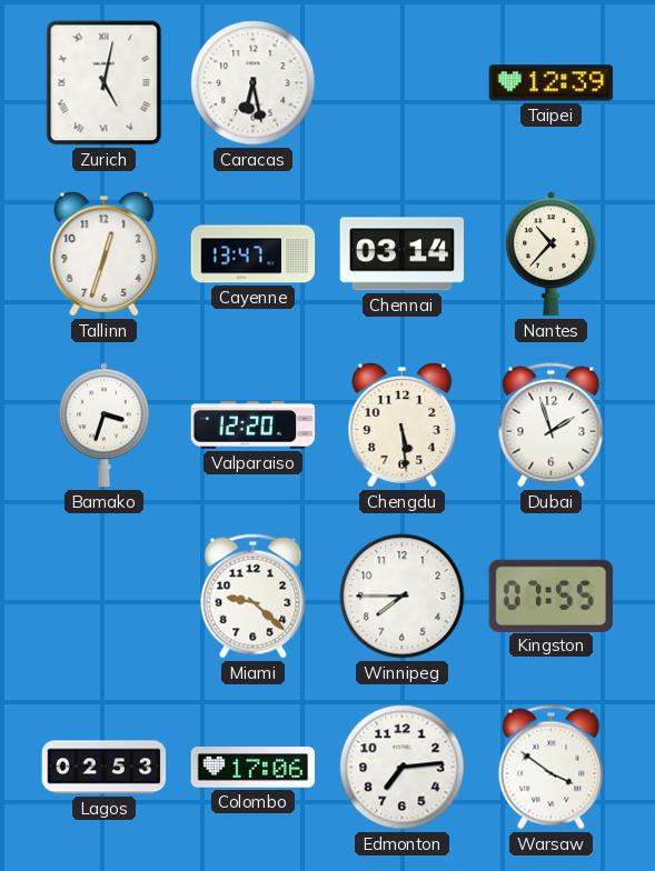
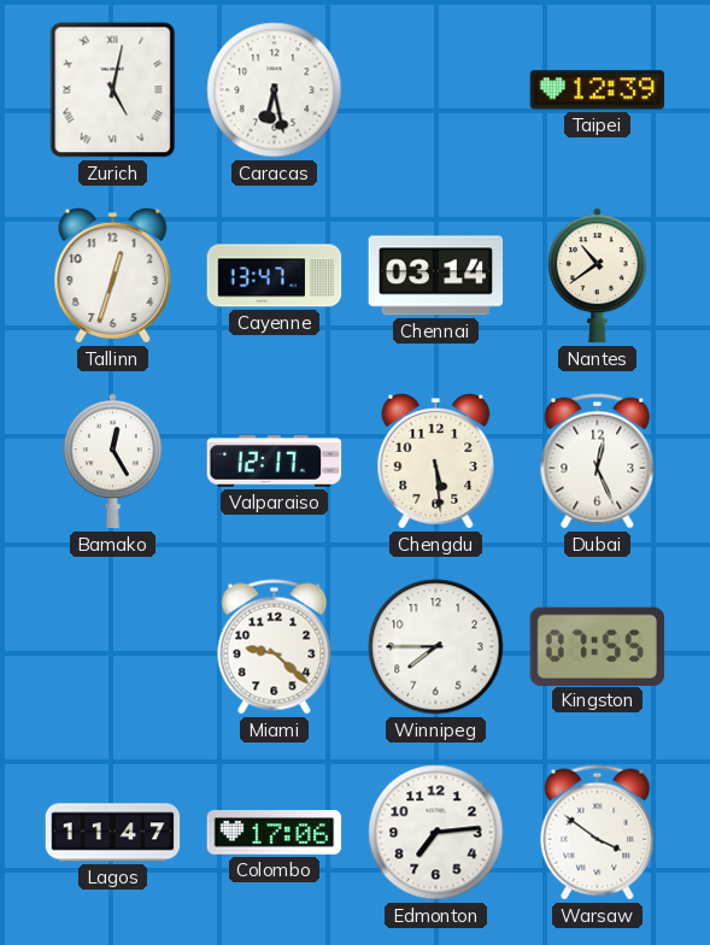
Nantes: 10:37 -> 10:39
Bamako: 3:33 -> 12:25
Valparaiso: 12:20 -> 12:17
Dubai: 1:57 -> 12:26
Lagos: 02:53 -> 11:47
